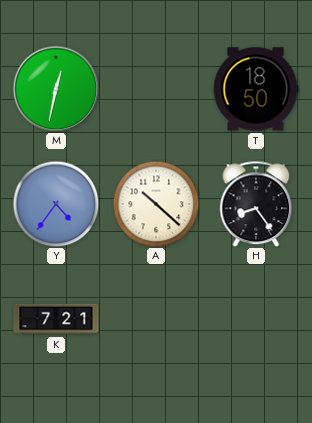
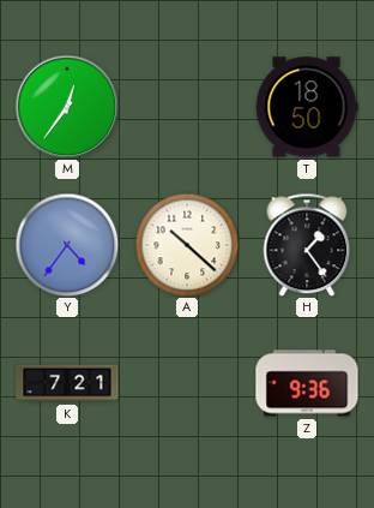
M: 12:32 -> 12:36
H: 8:24 -> 1:24
Z: none -> 9:36
